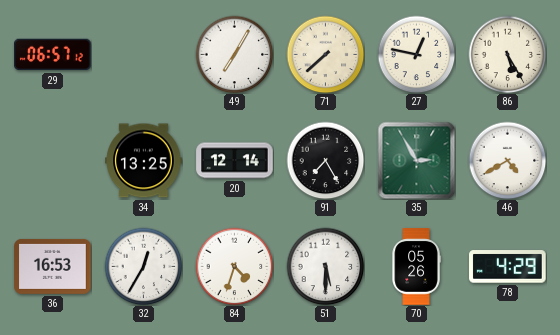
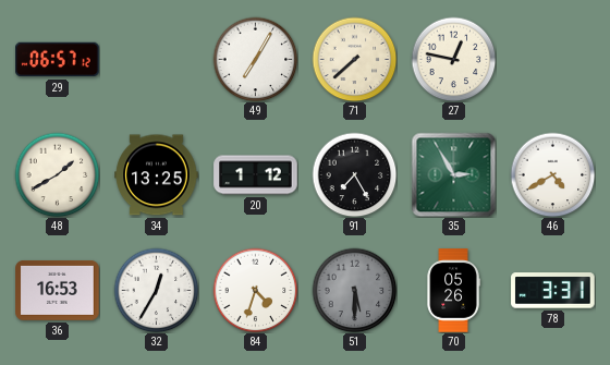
86: 5:25 -> none
48: none -> 1:40
20: 12:14 -> 1:12
51 dial: white -> grey
78: 4:29 -> 3:31
